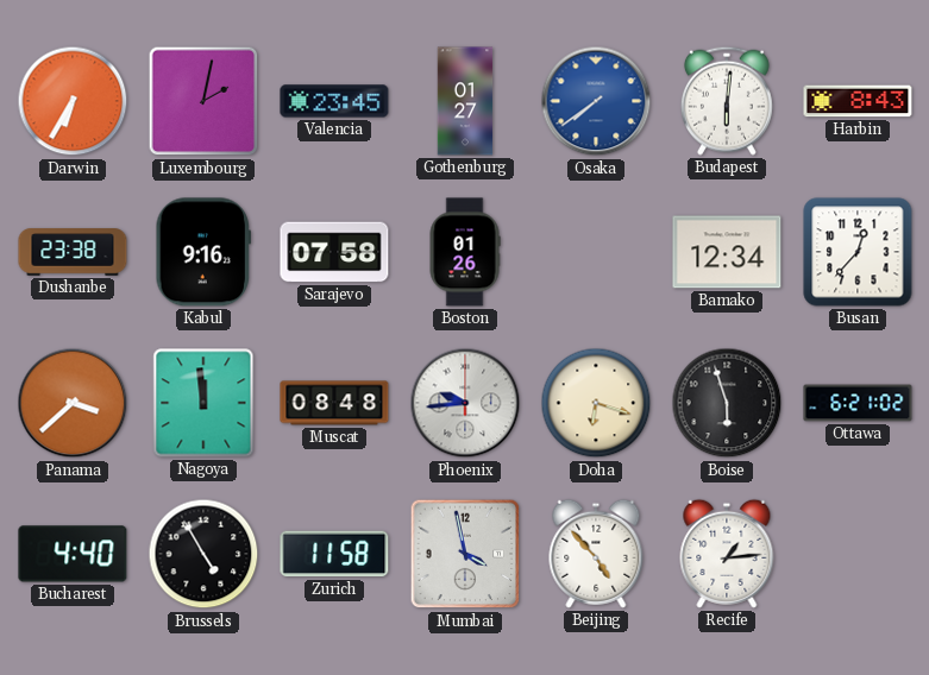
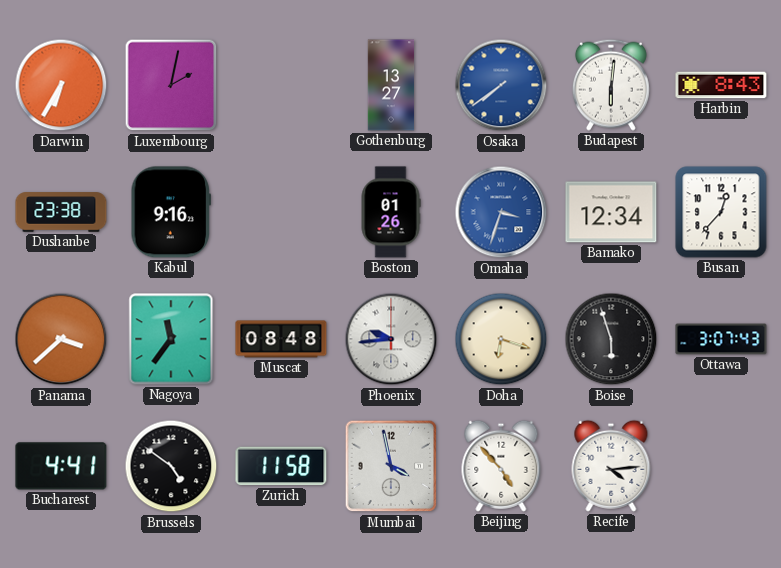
Valencia: 23:45 -> none
Gothenburg: 01:27 -> 13:27
Sarajevo: 07:58 -> none
Omaha: none -> 3:33
Nagoya: 11:59 -> 11:36
Ottawa: 6:21 -> 3:07
Bucharest: 4:40 -> 4:41
Brussels: 4:55 -> 4:51
Recife: 1:14 -> 4:14
